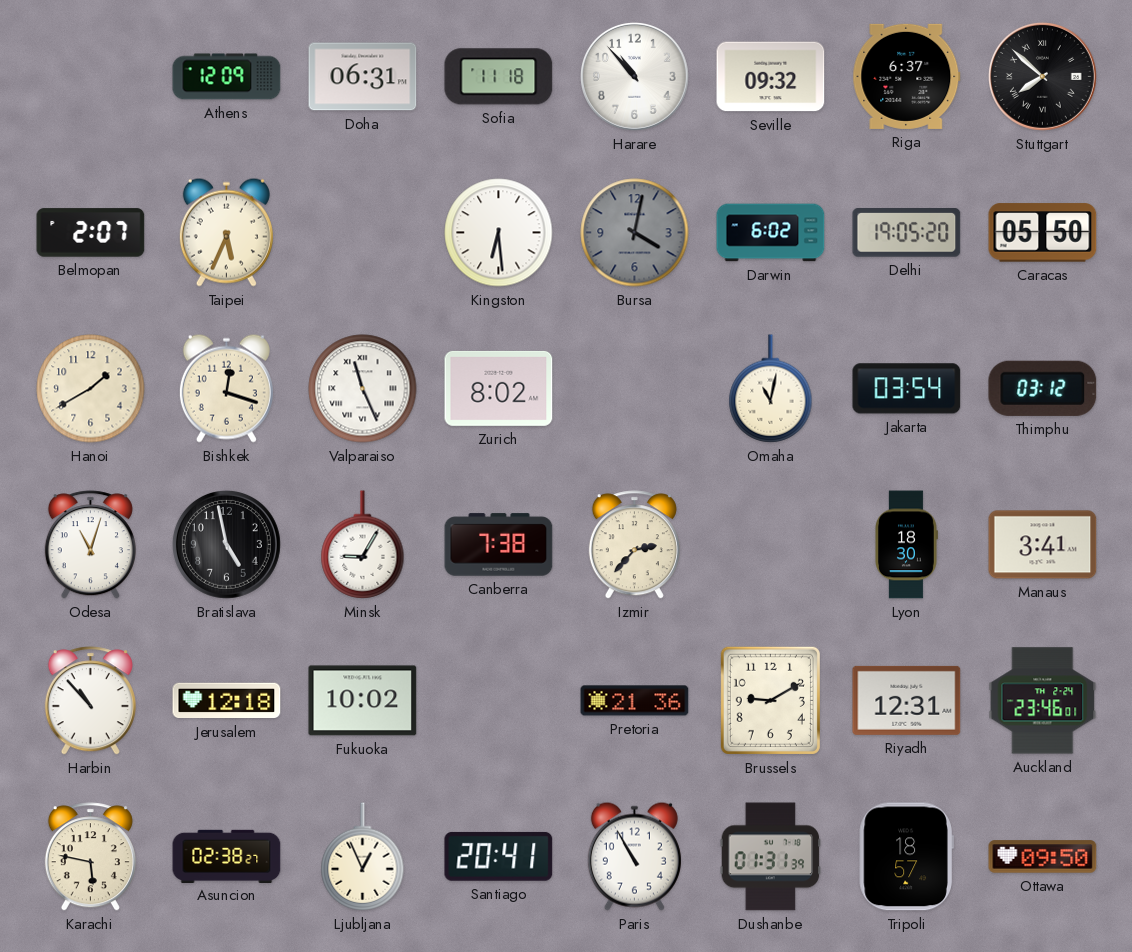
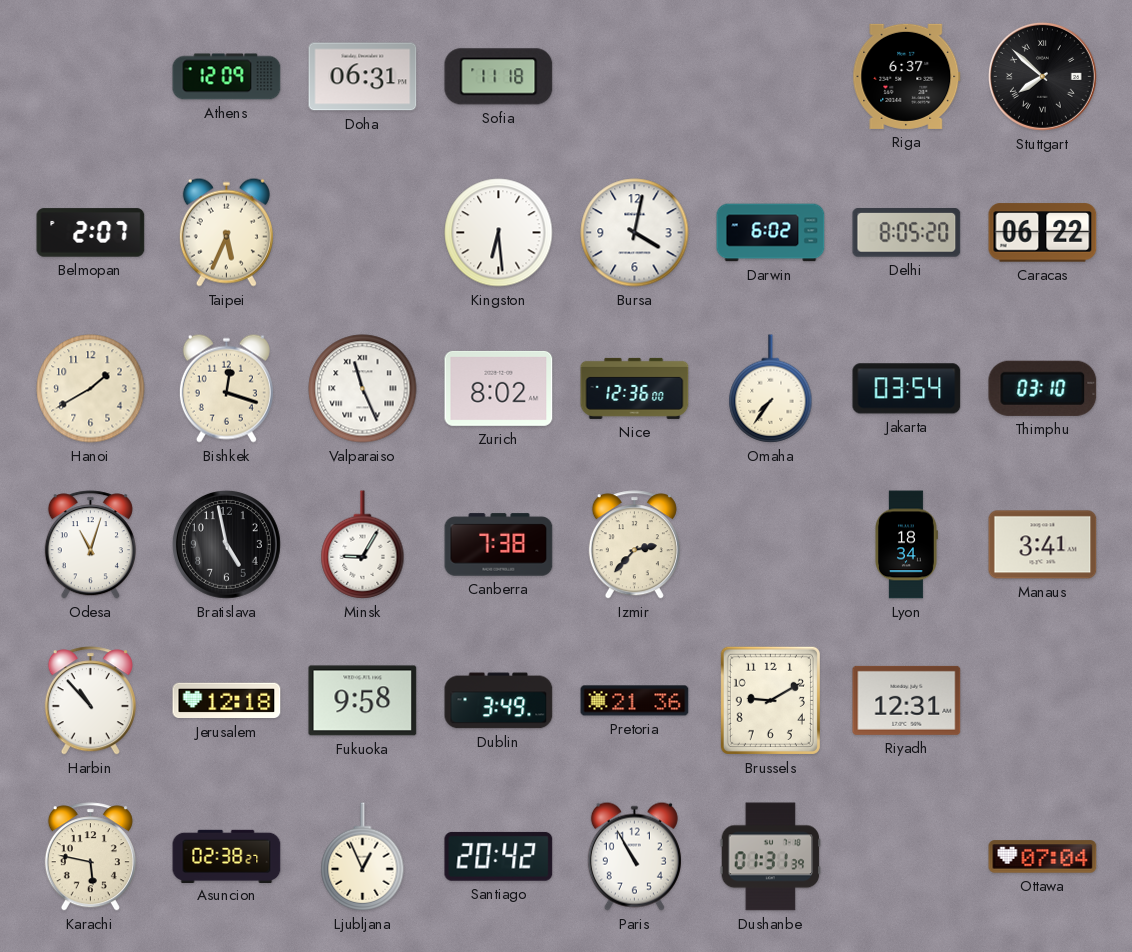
Harare: 10:53 -> none
Seville: 09:32 -> none
Bursa dial: grey -> white
Delhi: 19:05 -> 8:05
Caracas: 05:50 -> 06:22
Nice: none -> 12:36
Omaha: 11:02 -> 7:36
Thimphu: 03:12 -> 03:10
Lyon: 18:30 -> 18:34
Fukuoka: 10:02 -> 9:58
Dublin: none -> 3:49
Auckland: 23:46 -> none
Santiago: 20:41 -> 20:42
Tripoli: 18:57 -> none
Ottawa: 09:50 -> 07:04
